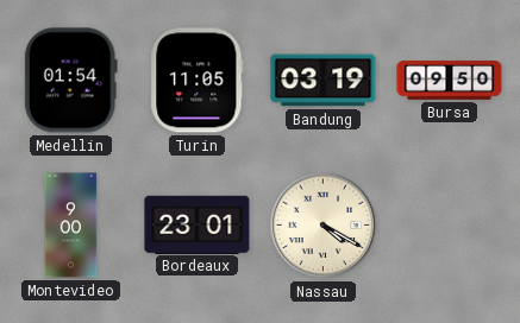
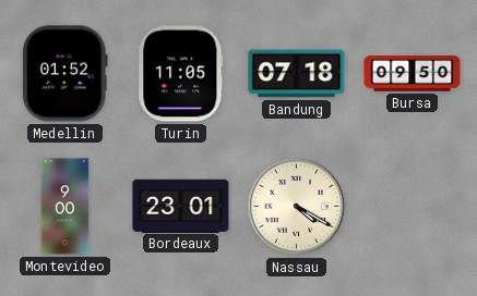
Medellin: 01:54 -> 01:52
Bandung: 03:19 -> 07:18
